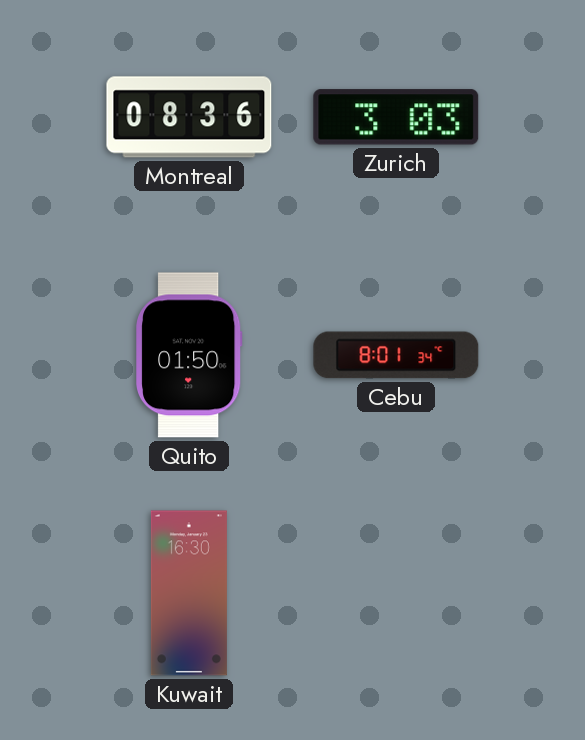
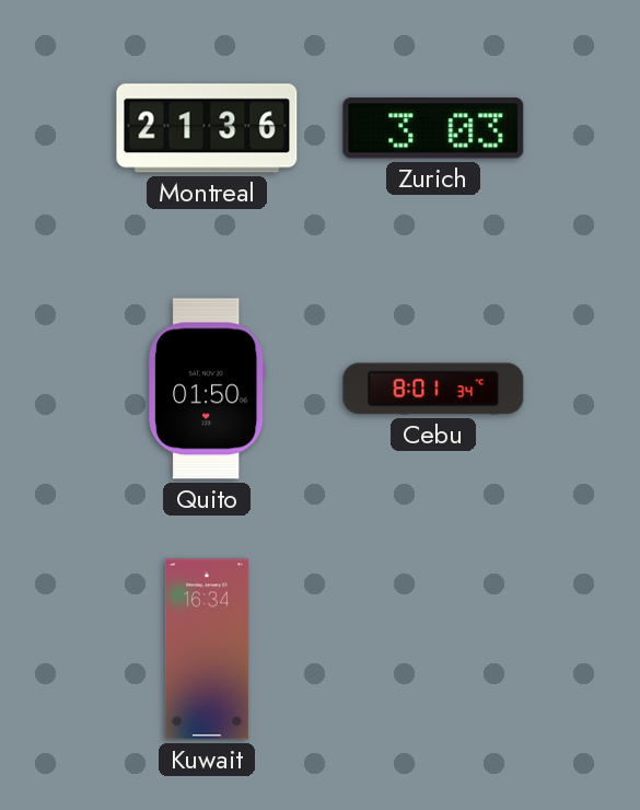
Montreal: 08:36 -> 21:36
Kuwait: 16:30 -> 16:34
